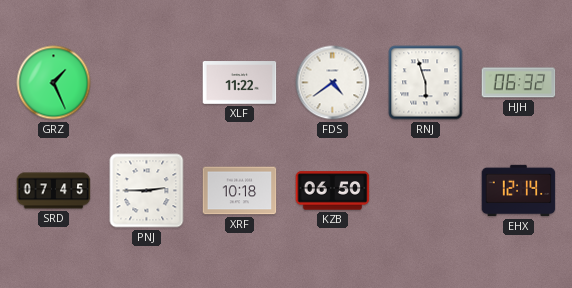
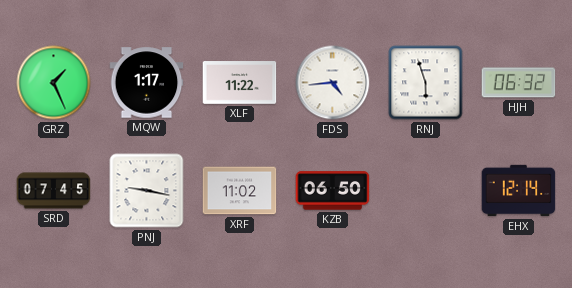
MQW: none -> 1:17
FDS: 4:39 -> 4:44
PNJ: 2:45 -> 9:17
XRF: 10:18 -> 11:02
